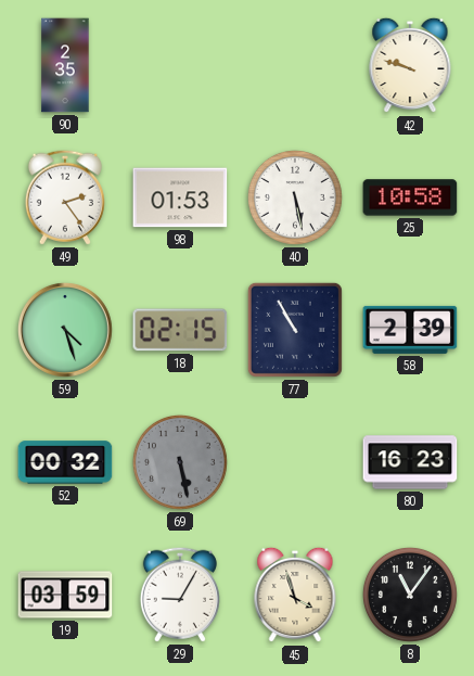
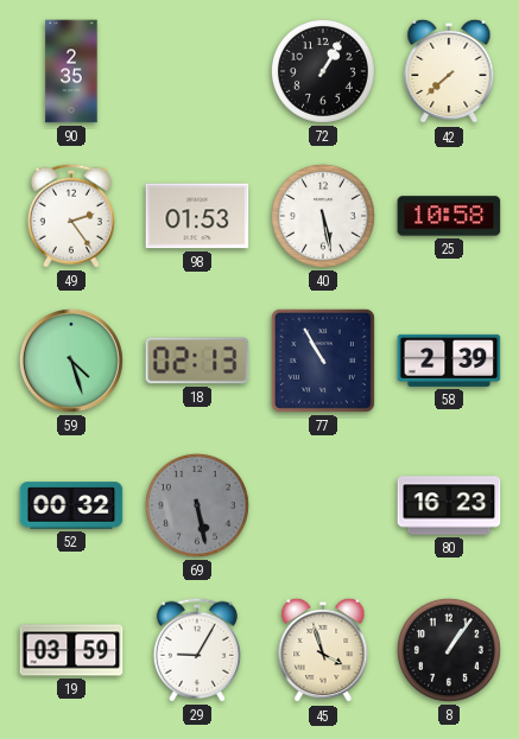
72: none -> 1:05
42: 9:48 -> 7:38
18: 02:15 -> 02:13
8: 11:06 -> 1:06
